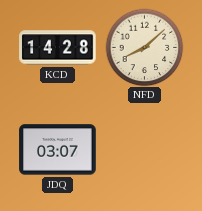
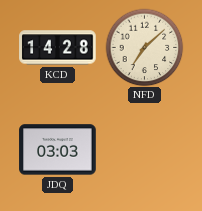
NFD: 8:08 -> 7:08
JDQ: 03:07 -> 03:03
